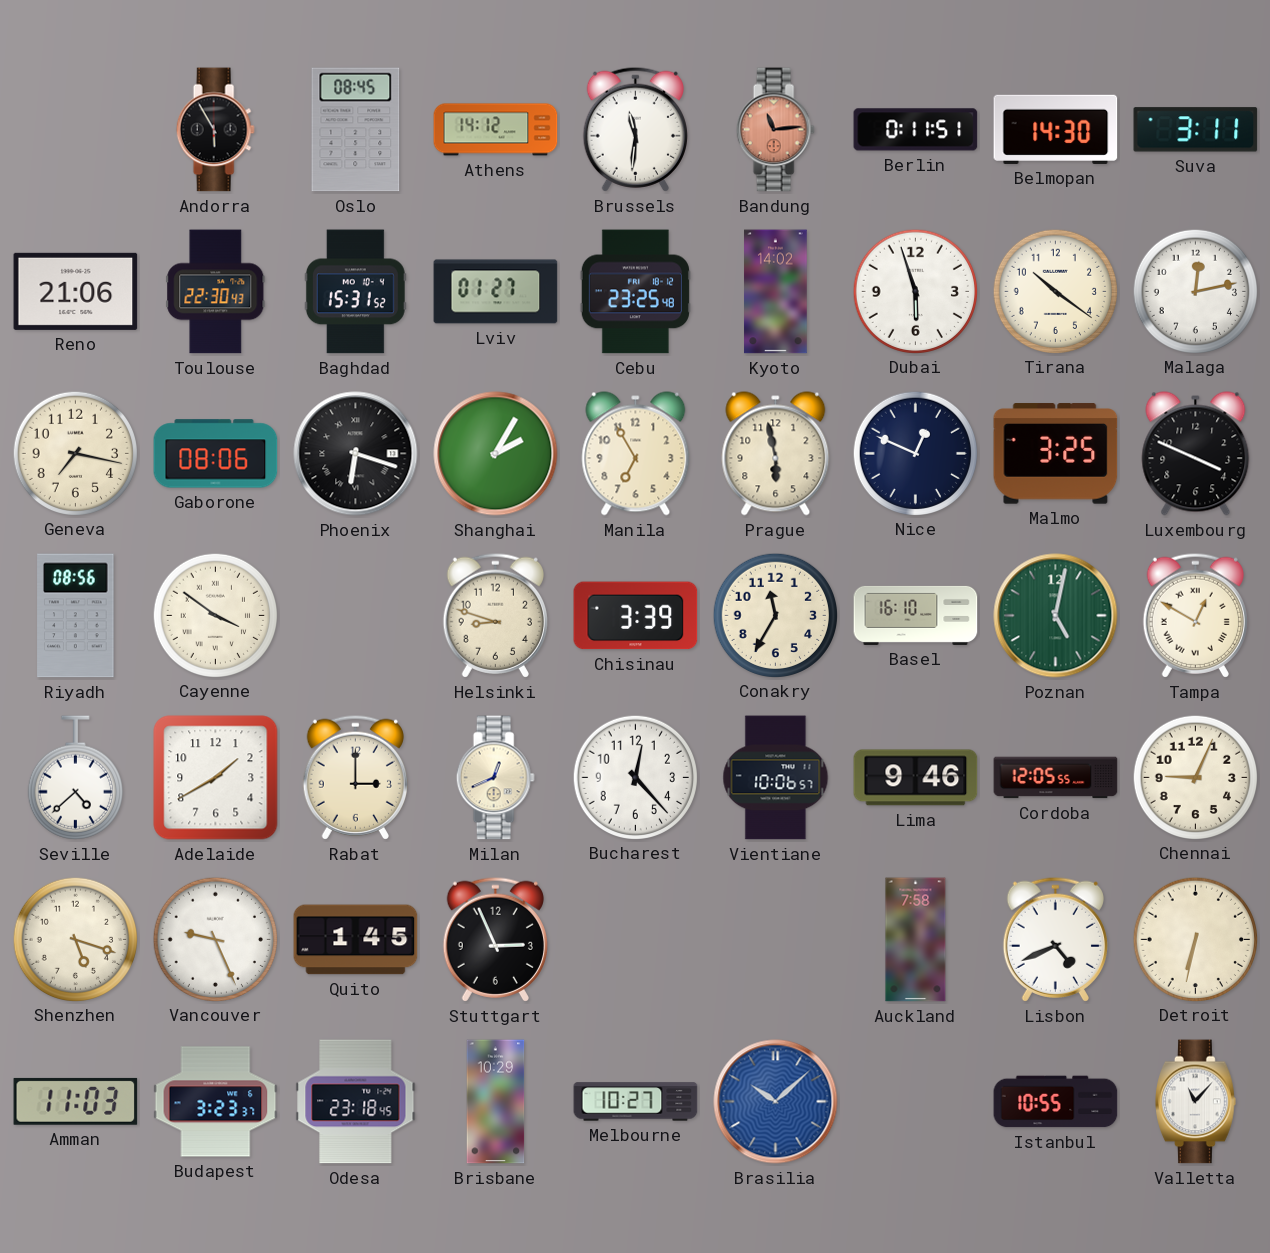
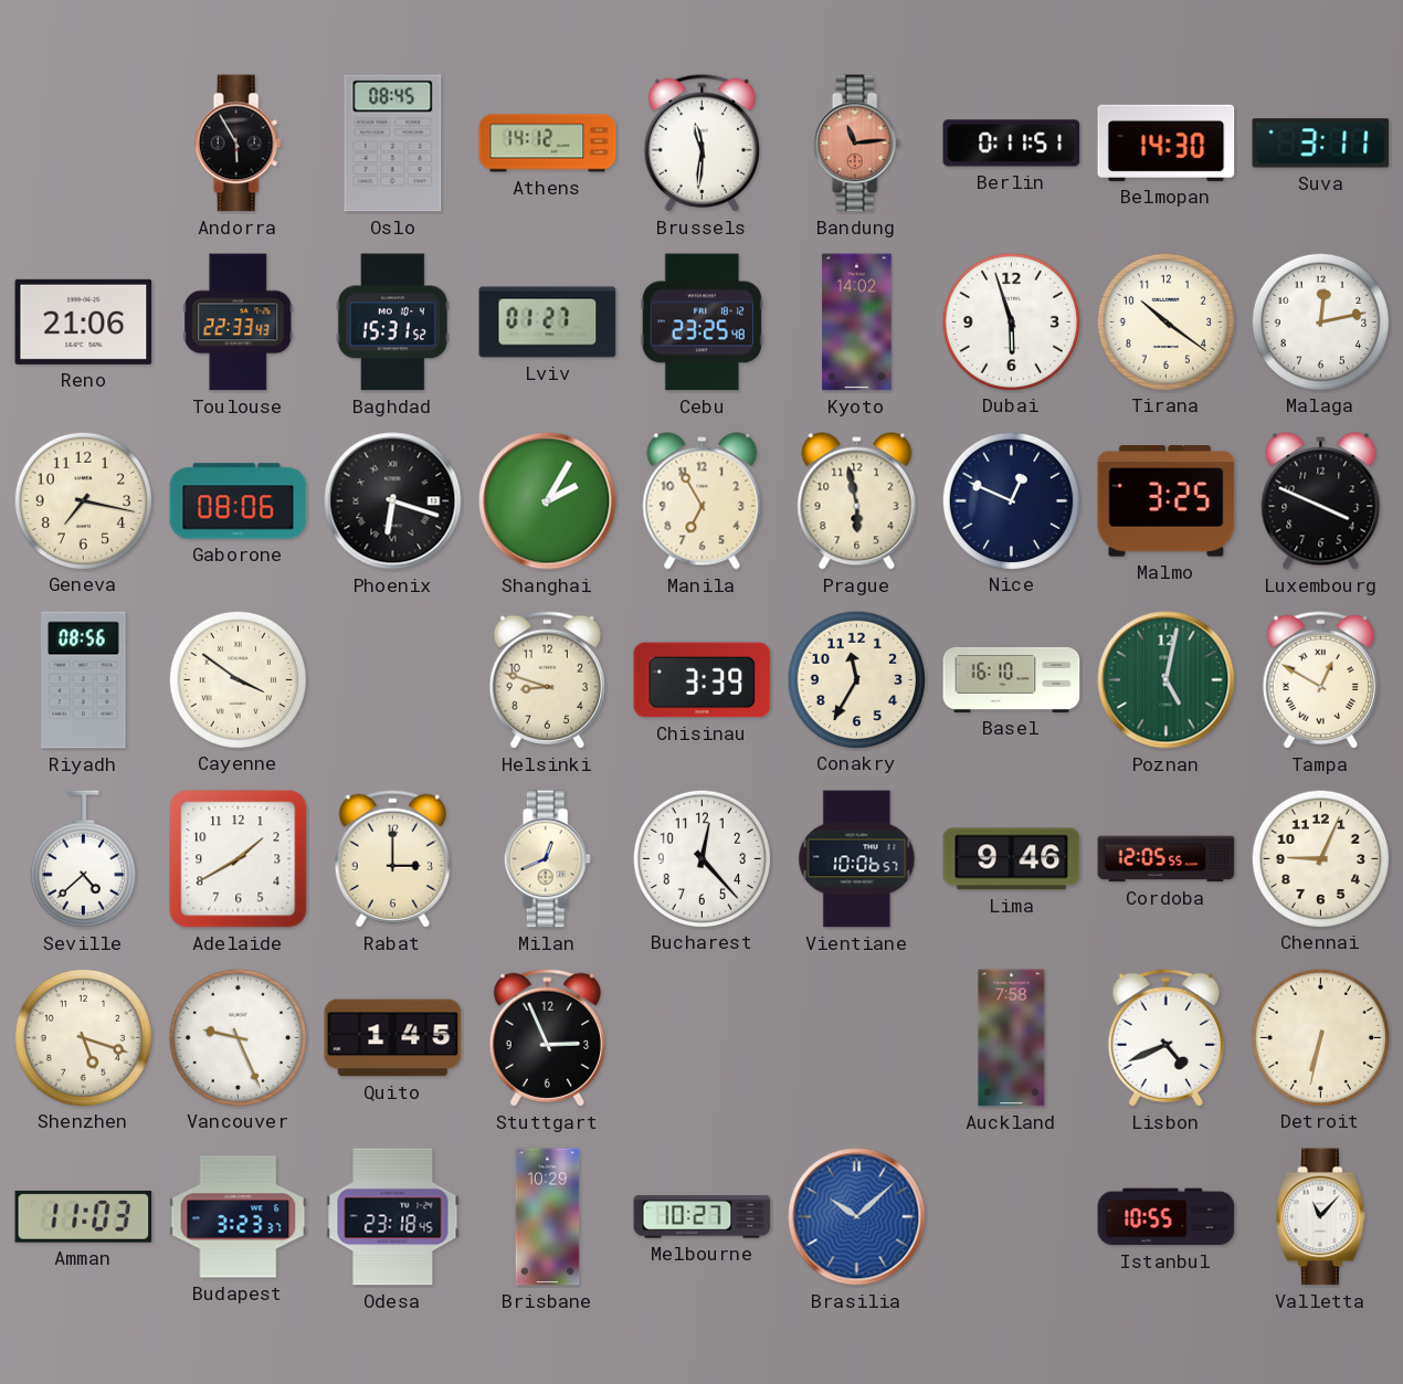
Toulouse: 22:30 -> 22:33
